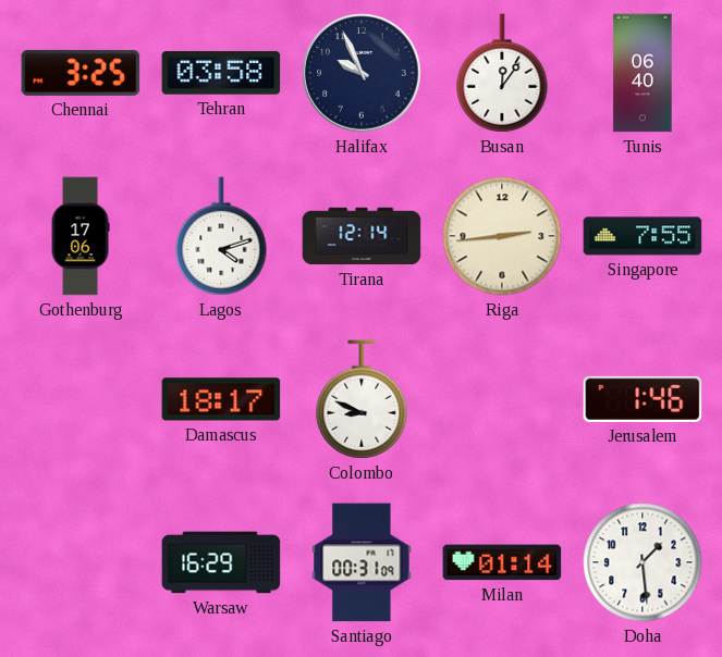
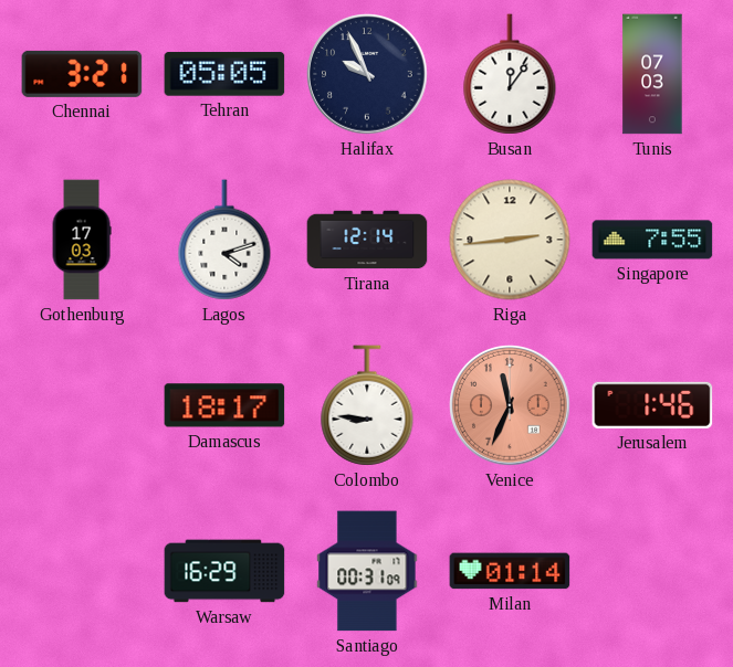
Chennai: 3:25 -> 3:21
Tehran: 03:58 -> 05:05
Tunis: 06:40 -> 07:03
Gothenburg: 17:06 -> 17:03
Colombo: 8:49 -> 8:46
Venice: none -> 11:34
Doha: 1:29 -> none
